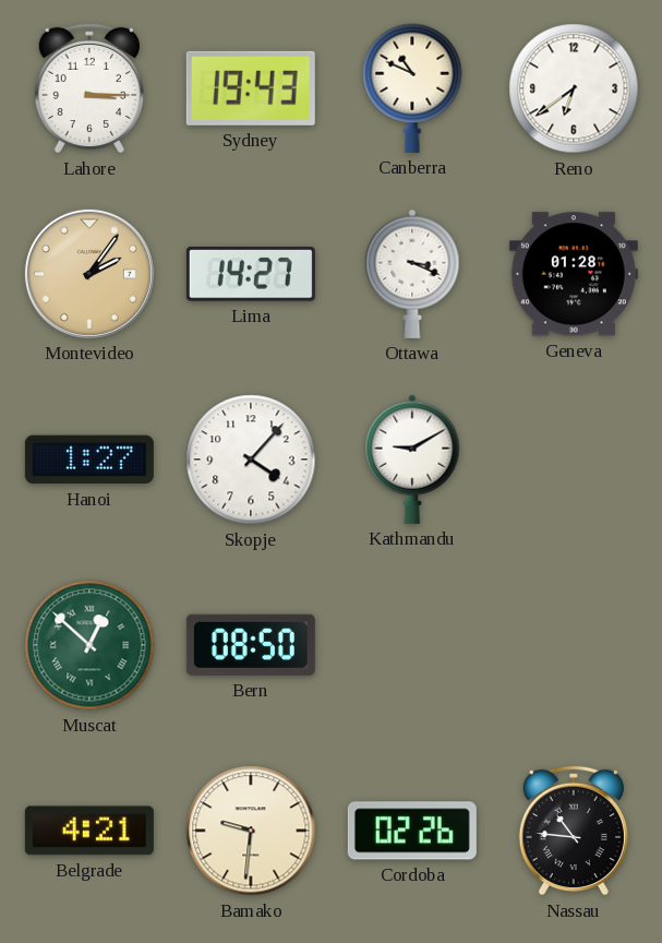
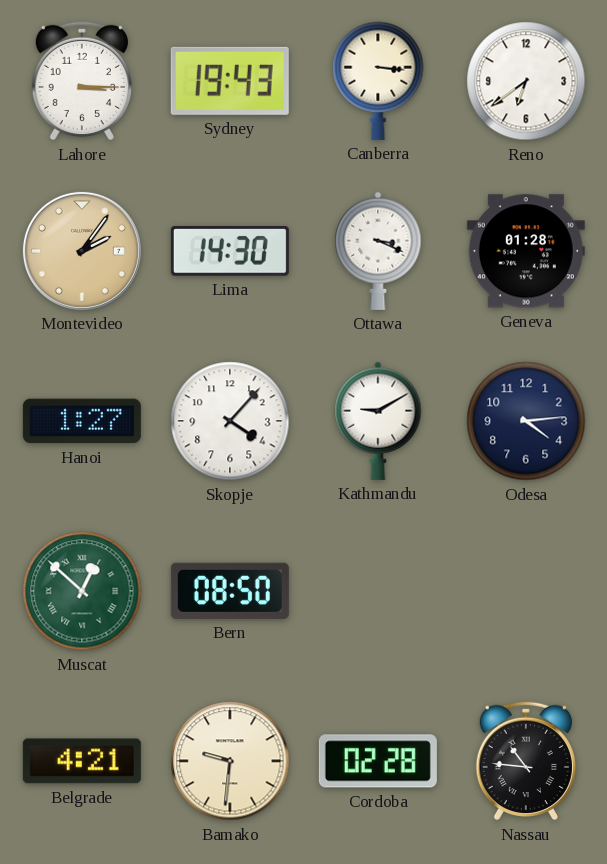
Canberra: 10:49 -> 3:16
Lima: 14:27 -> 14:30
Odesa: none -> 4:14
Cordoba: 02:26 -> 02:28
